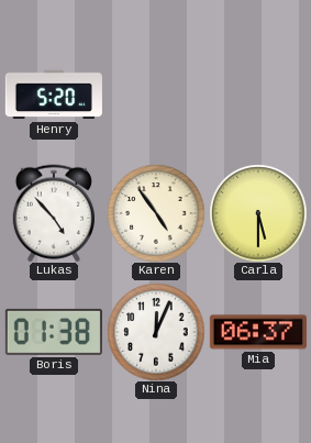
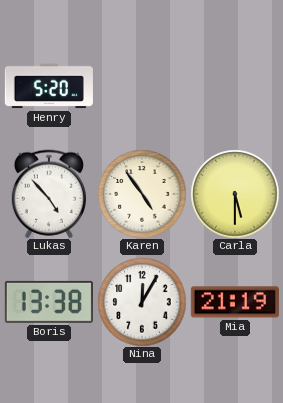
Boris: 01:38 -> 13:38
Nina: 12:04 -> 12:05
Mia: 06:37 -> 21:19
